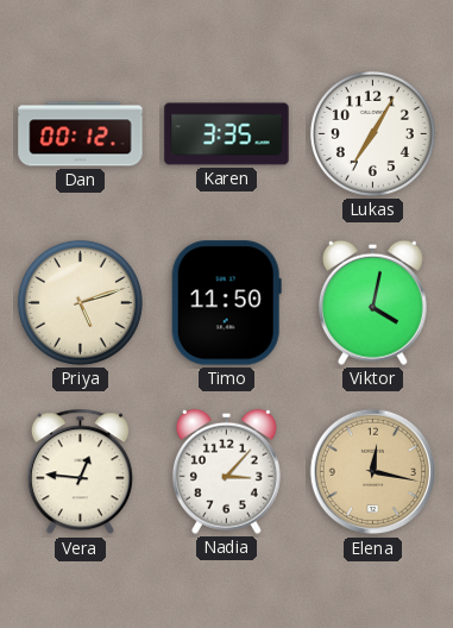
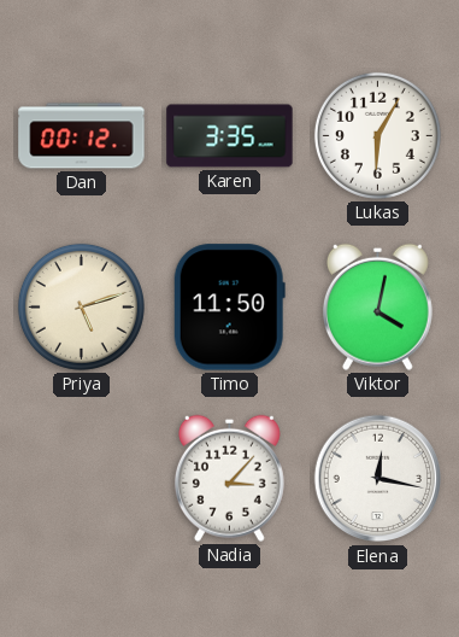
Lukas: 7:05 -> 6:05
Vera: 12:46 -> none
Elena dial: champagne -> white
